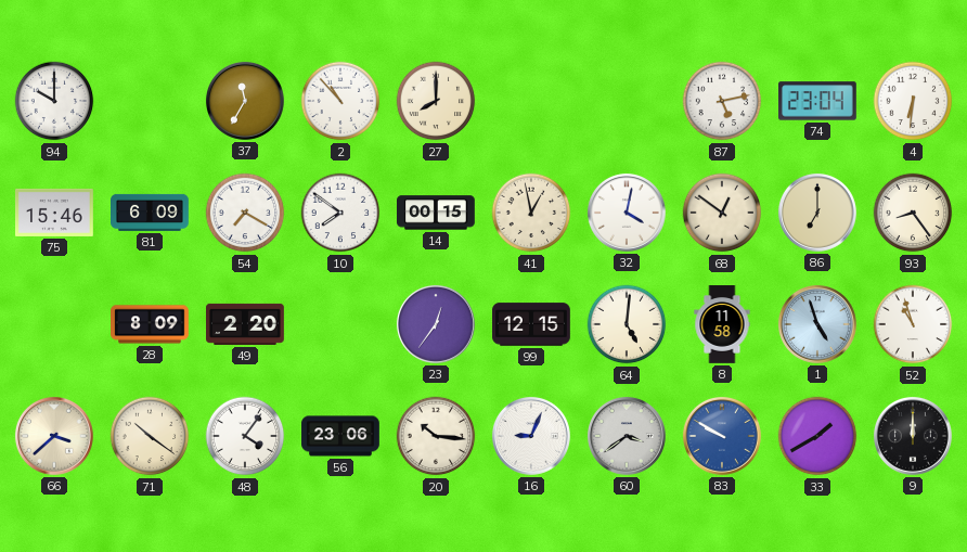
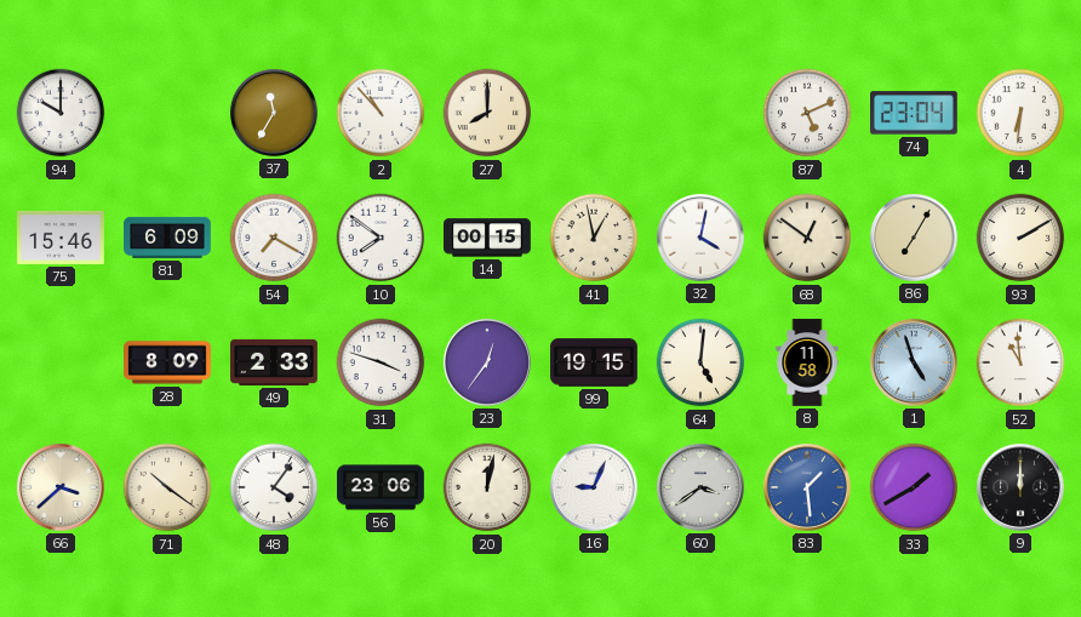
87: 5:13 -> 5:11
86: 7:00 -> 7:05
93: 8:24 -> 2:10
49: 2:20 -> 2:33
31: none -> 3:48
99: 12:15 -> 19:15
52: 10:57 -> 10:59
20: 10:16 -> 12:02
83: 9:50 -> 1:29
